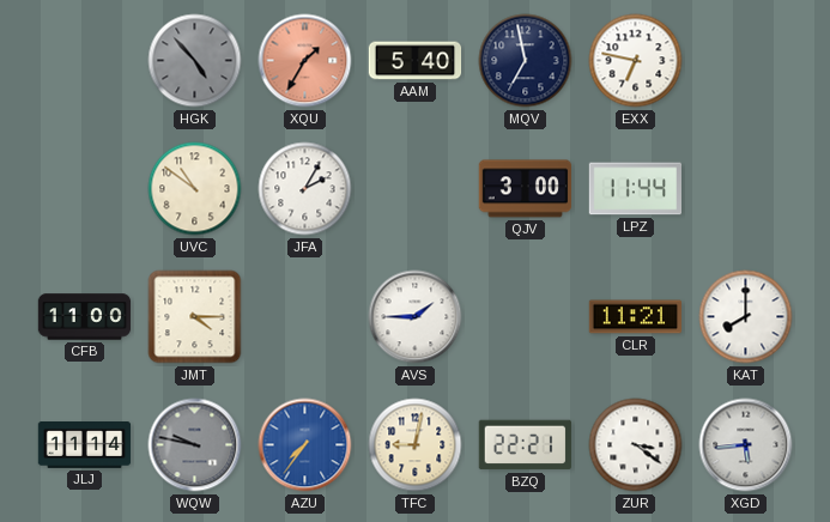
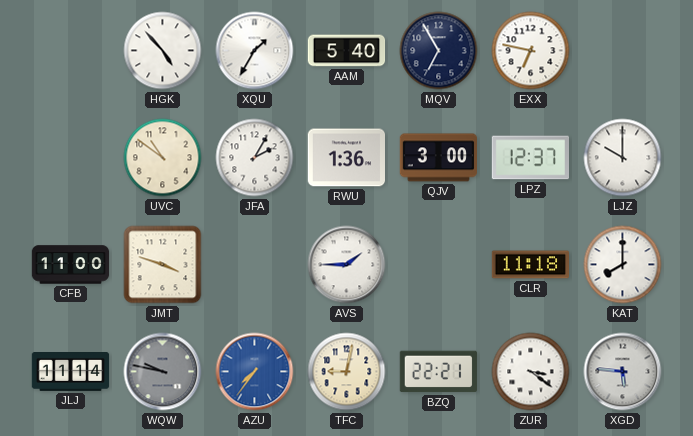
HGK dial: grey -> white
XQU dial: salmon -> white
MQV: 6:58 -> 6:55
RWU: none -> 1:36
LPZ: 11:44 -> 12:37
LJZ: none -> 10:00
JMT: 4:15 -> 3:48
CLR: 11:21 -> 11:18
XGD: 5:44 -> 5:46
